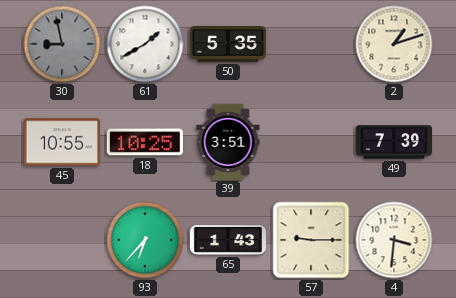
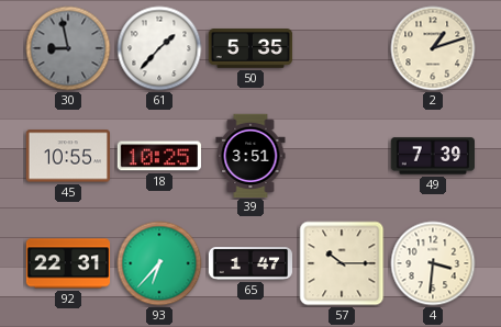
61: 1:40 -> 1:37
92: none -> 22:31
65: 1:43 -> 1:47
57: 9:15 -> 10:15
